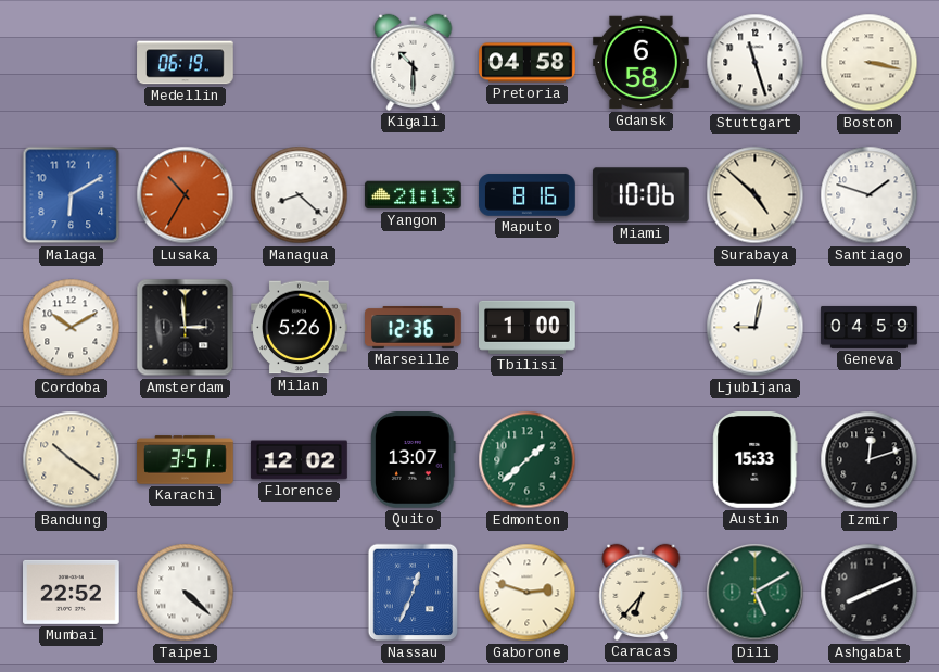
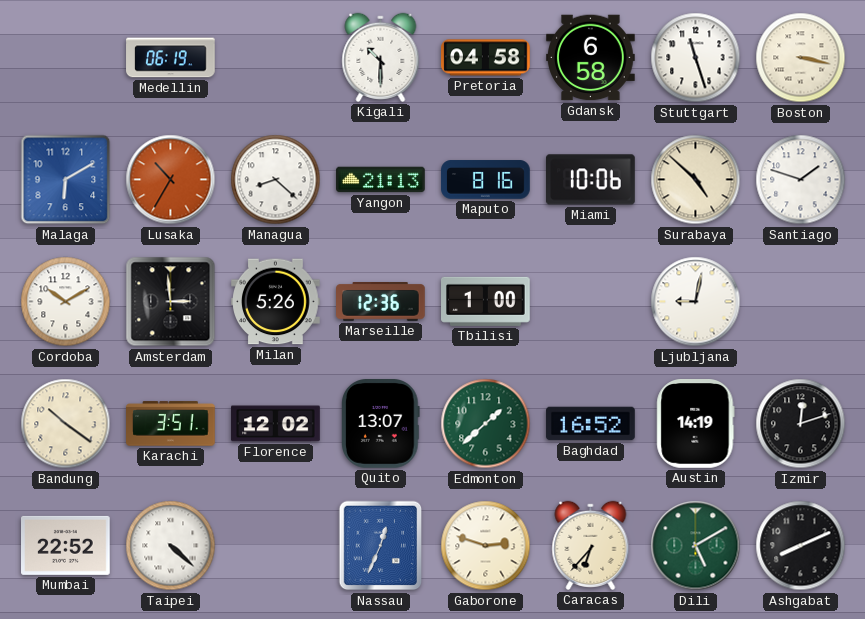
Geneva: 04:59 -> none
Baghdad: none -> 16:52
Austin: 15:33 -> 14:19
